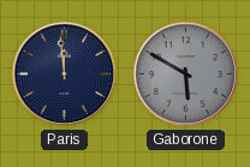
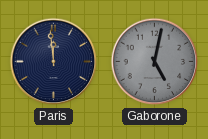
Gaborone: 5:50 -> 5:02
